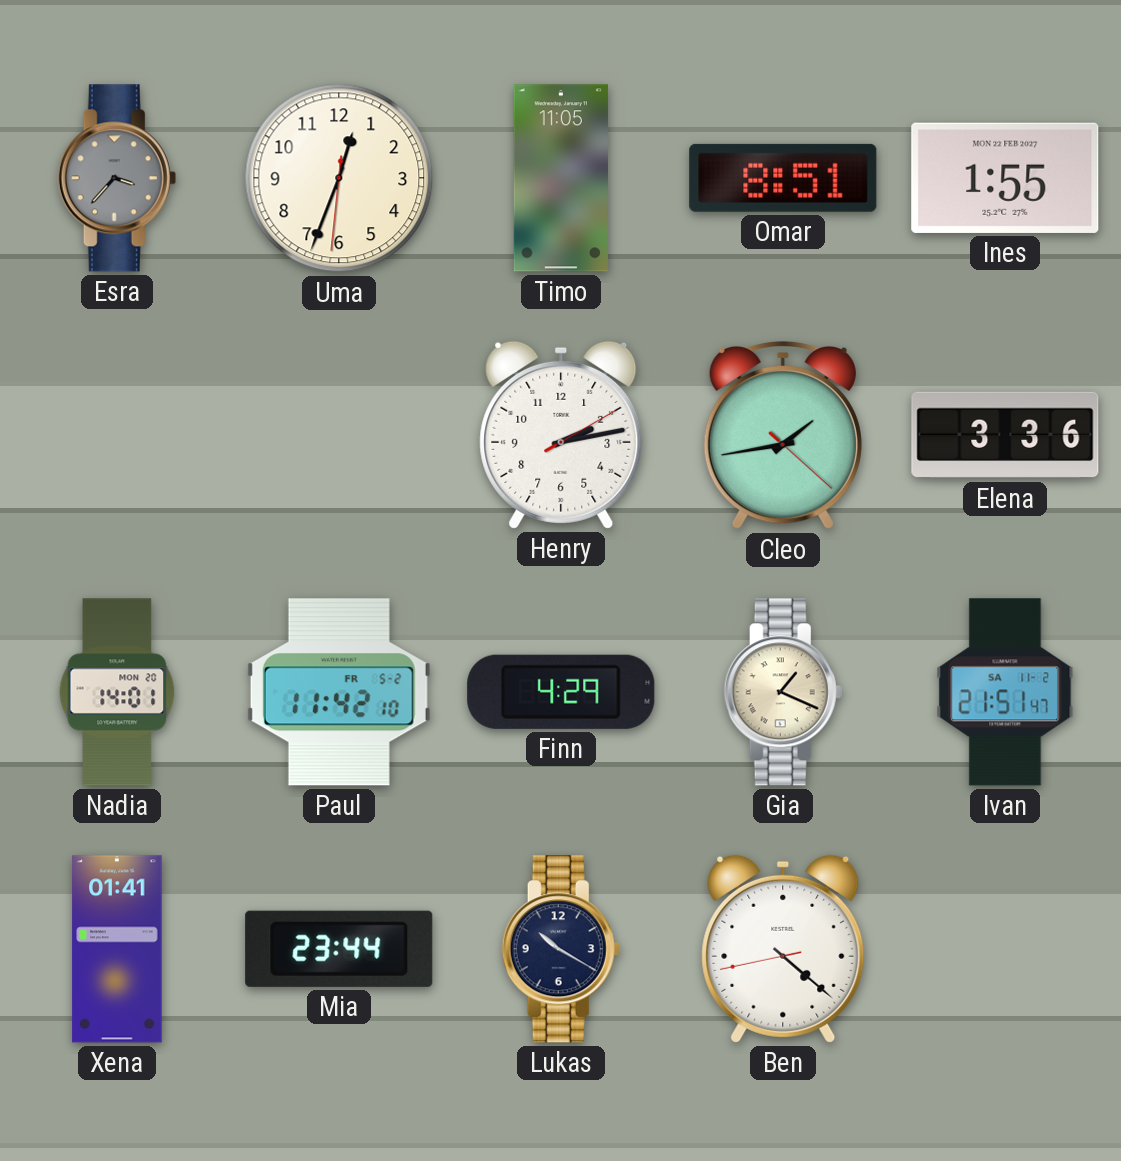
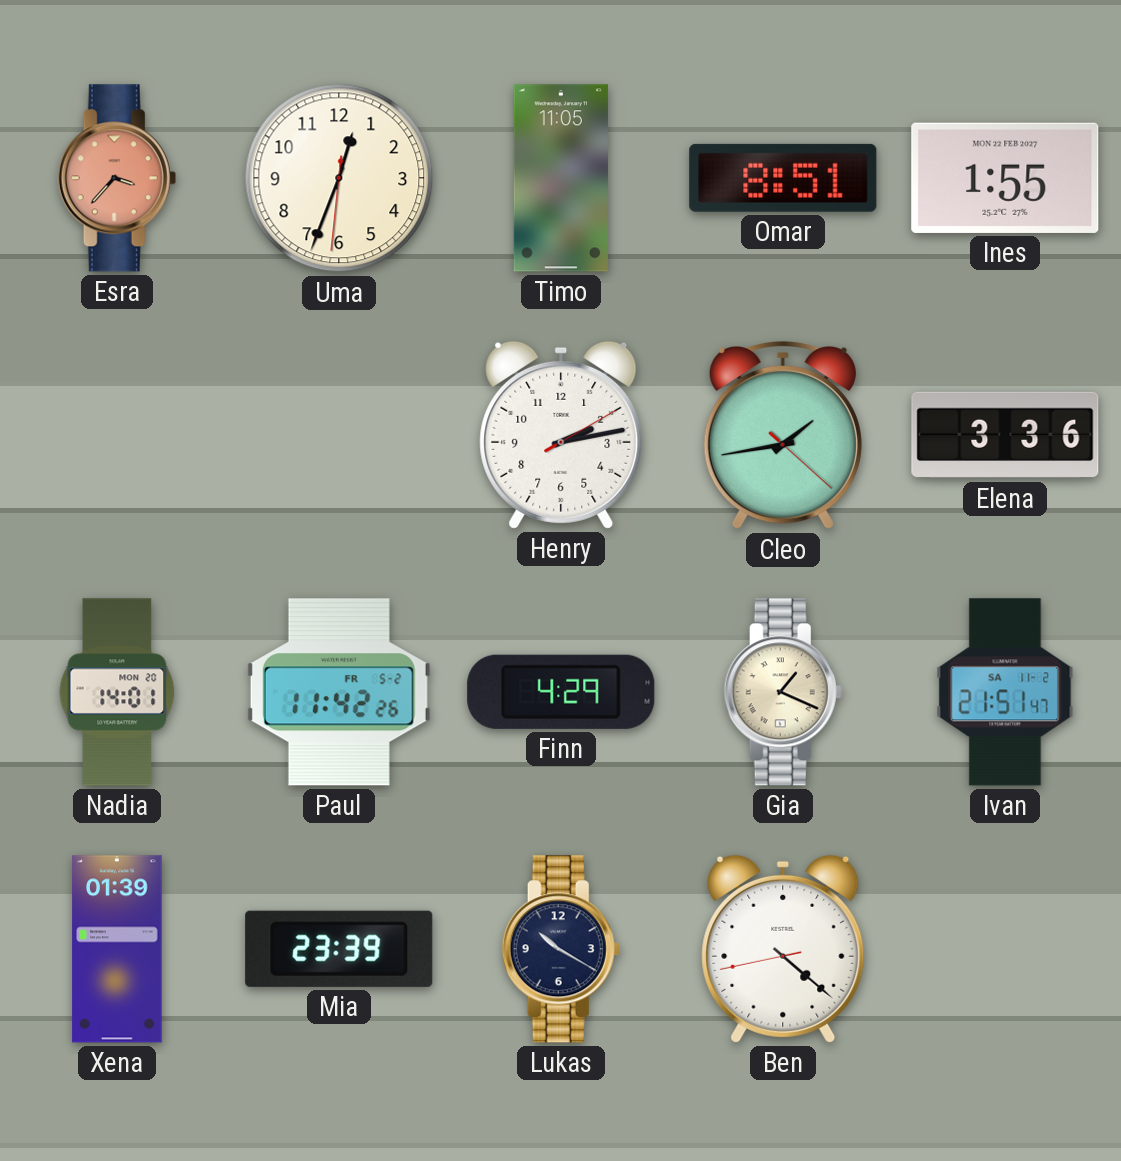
Esra dial: grey -> salmon
Paul: 11:42:10 -> 11:42:26
Xena: 01:41 -> 01:39
Mia: 23:44 -> 23:39
